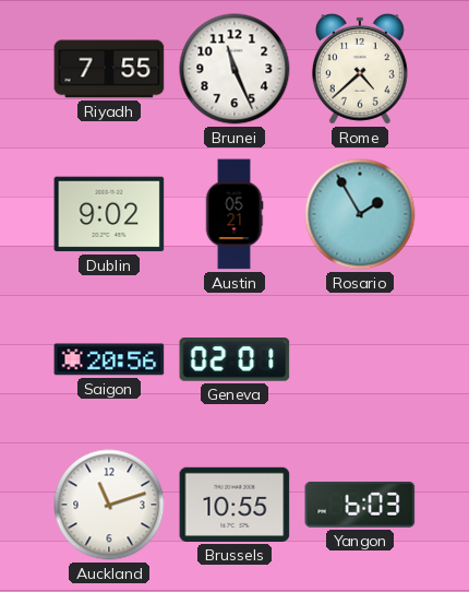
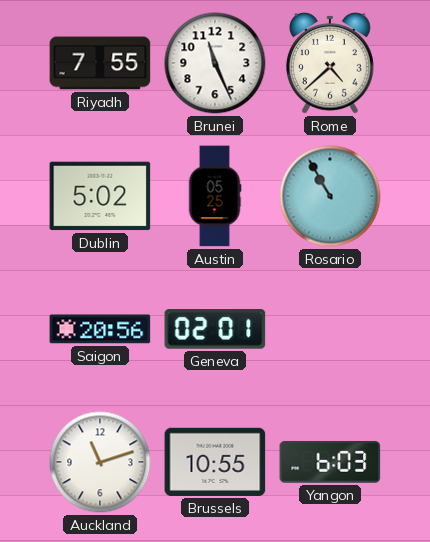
Dublin: 9:02 -> 5:02
Austin: 05:21 -> 05:25
Rosario: 1:55 -> 10:55
